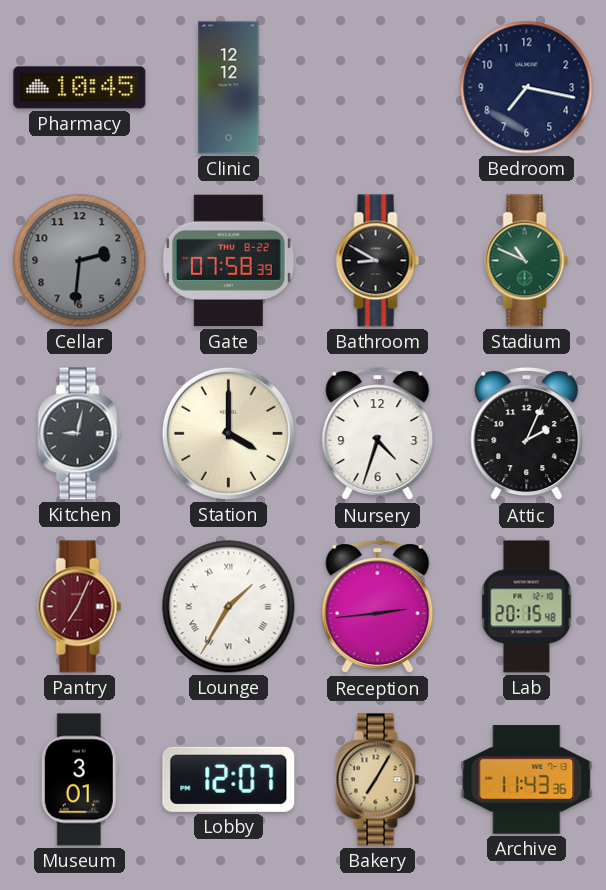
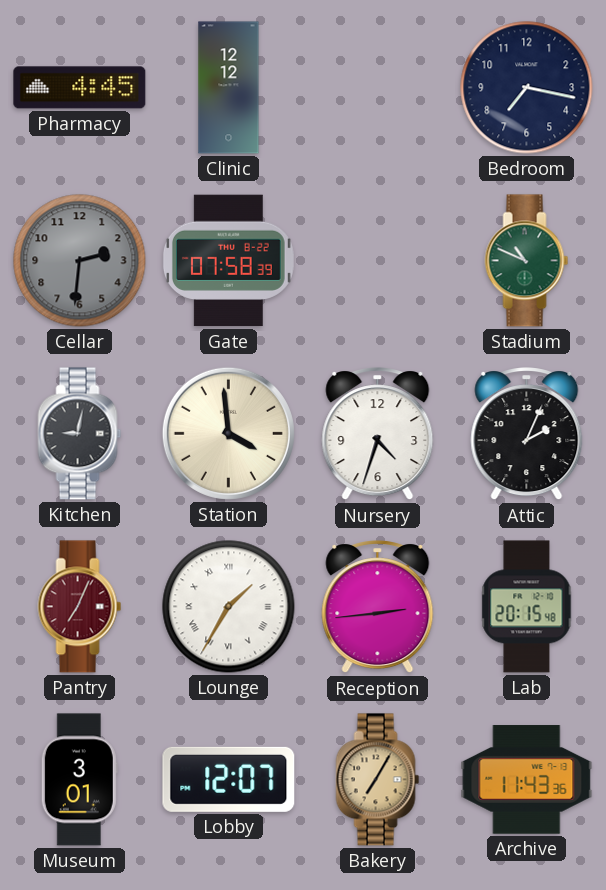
Pharmacy: 10:45 -> 4:45
Bathroom: 8:50 -> none
Station: 4:00 -> 3:59
